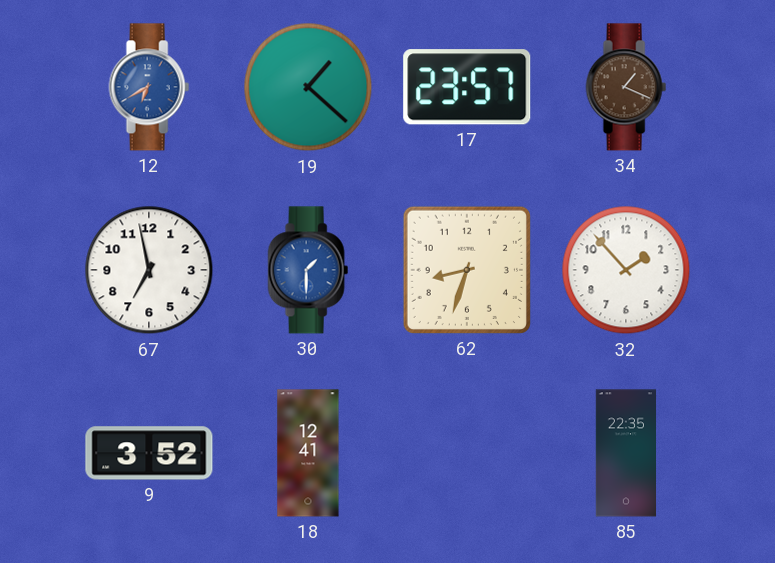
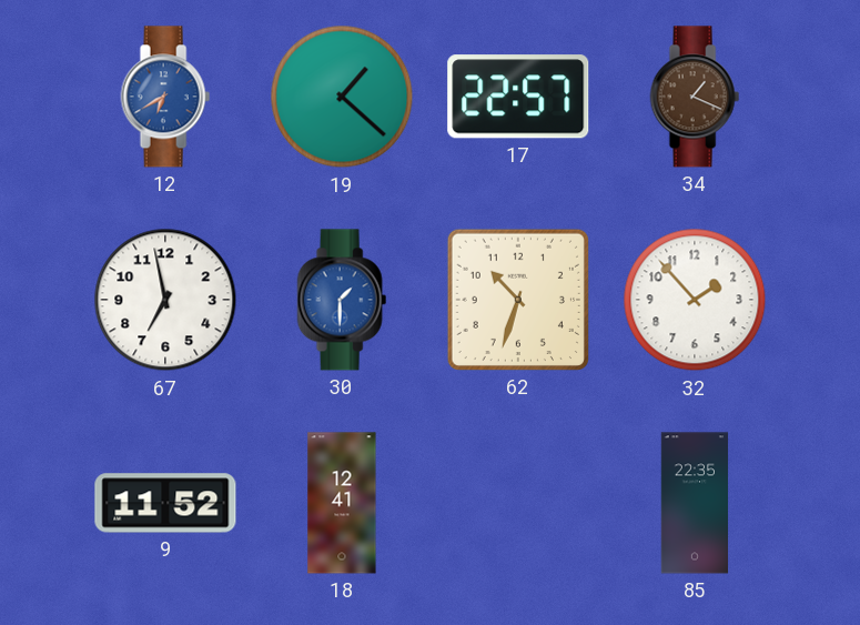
17: 23:57 -> 22:57
62: 8:33 -> 10:33
9: 3:52 -> 11:52
